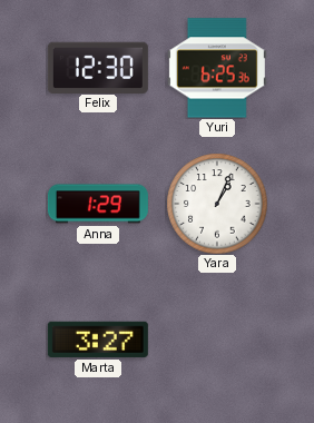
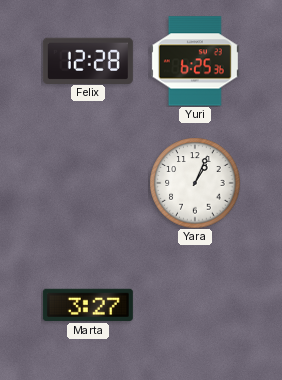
Felix: 12:30 -> 12:28
Anna: 1:29 -> none
